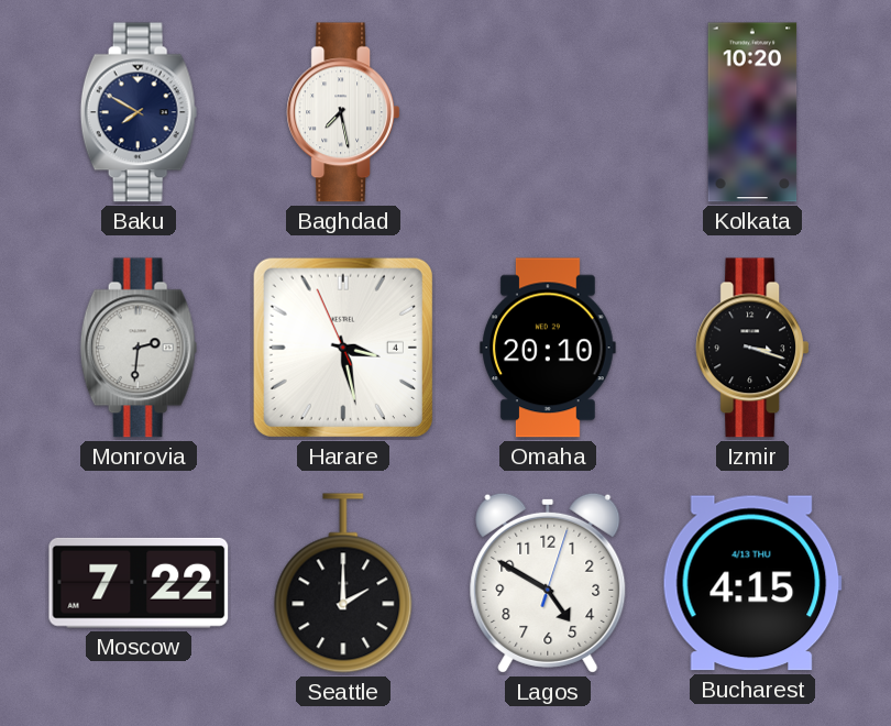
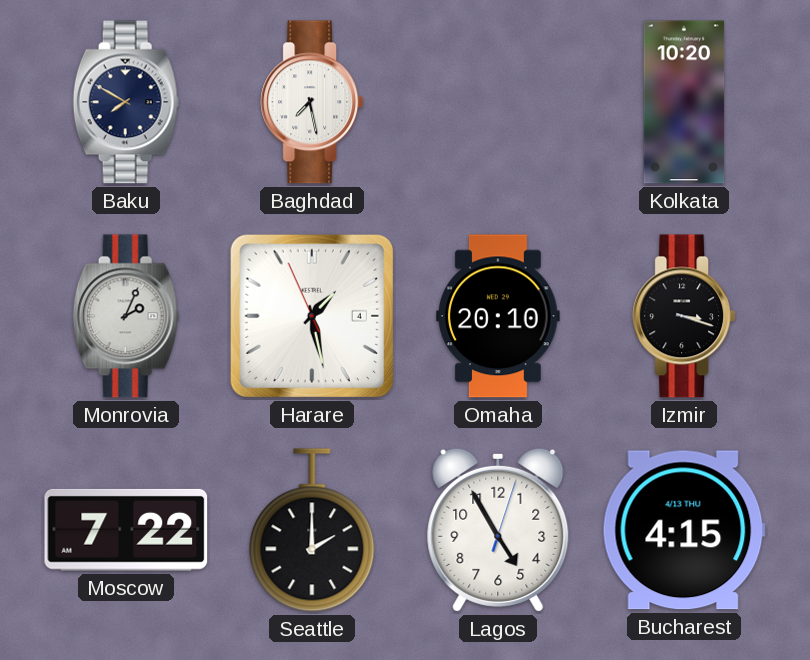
Monrovia: 2:31 -> 2:04
Harare: 3:27 -> 1:27
Lagos: 4:50 -> 4:55
